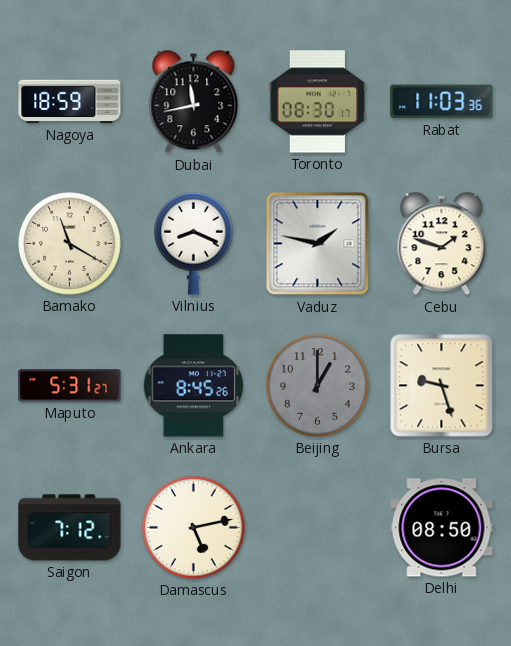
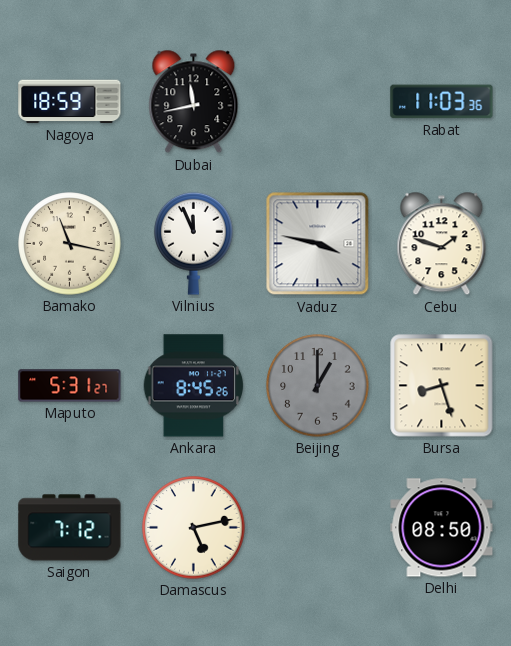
Toronto: 08:30 -> none
Bamako: 11:20 -> 11:17
Vilnius: 8:19 -> 11:56
Vaduz: 1:47 -> 3:47
Bursa: 9:27 -> 8:27
